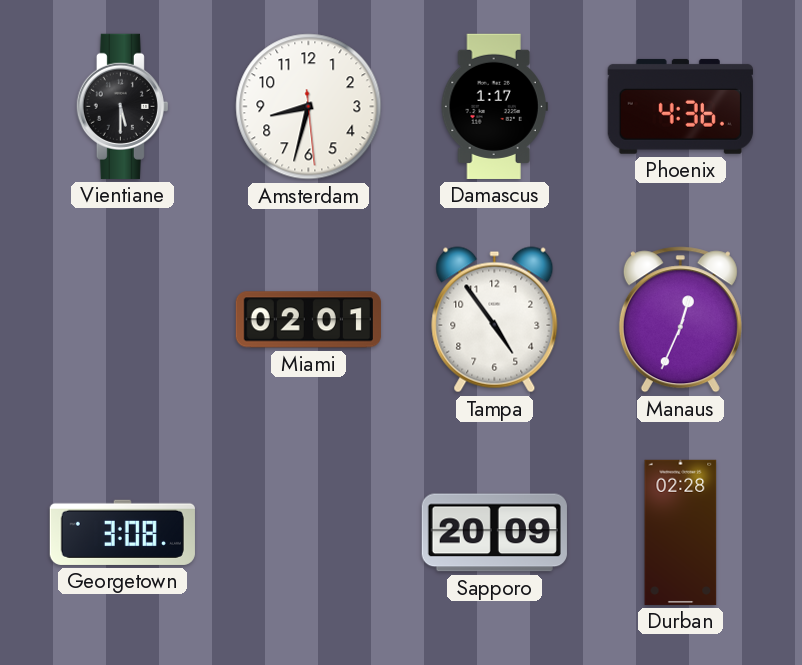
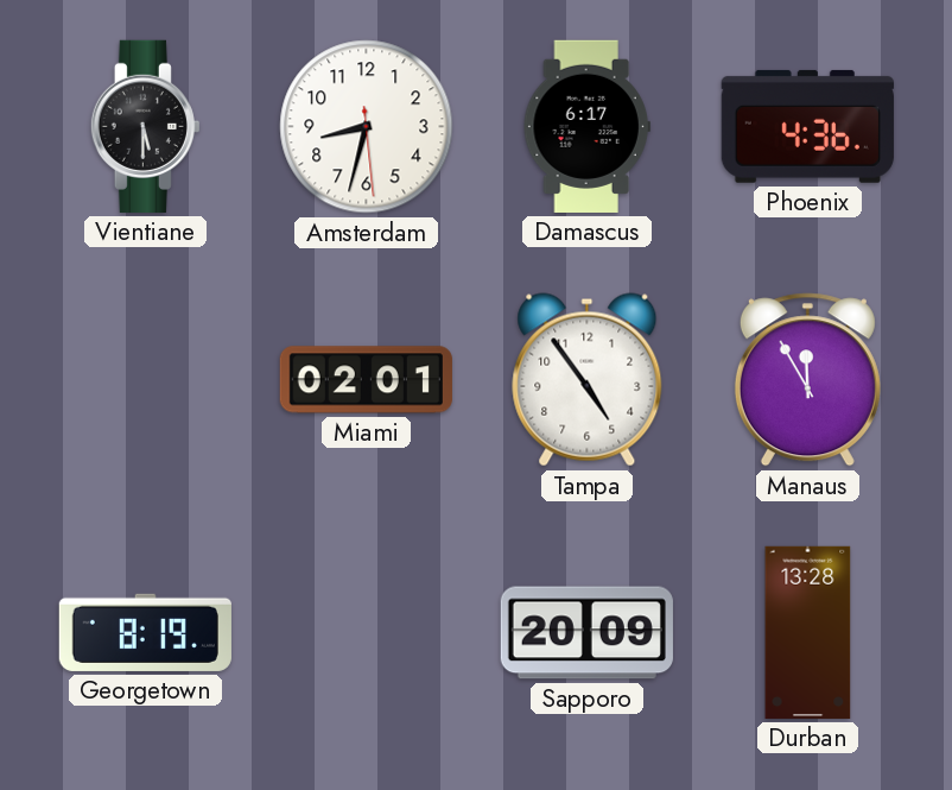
Damascus: 1:17 -> 6:17
Manaus: 12:34 -> 11:55
Georgetown: 3:08 -> 8:19
Durban: 02:28 -> 13:28
